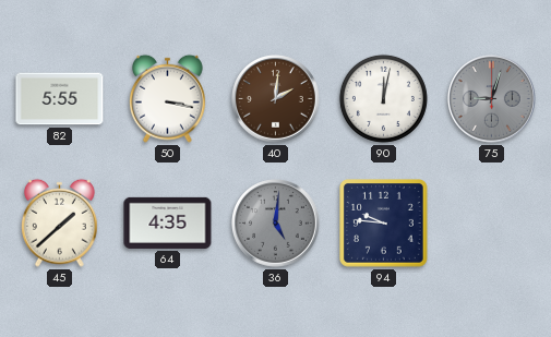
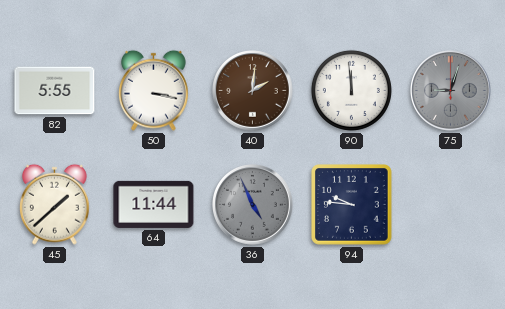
90: 12:02 -> 11:59
64: 4:35 -> 11:44
36: 5:01 -> 4:56
